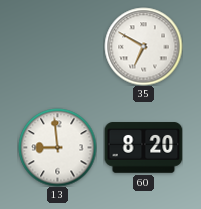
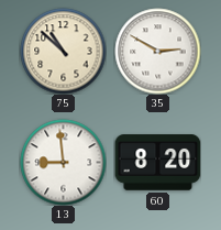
75: none -> 10:52
35: 6:50 -> 2:50
